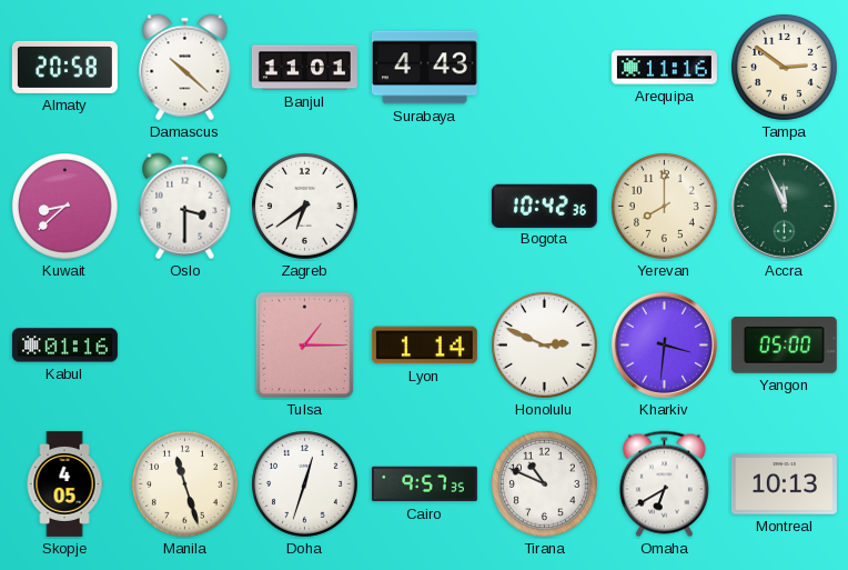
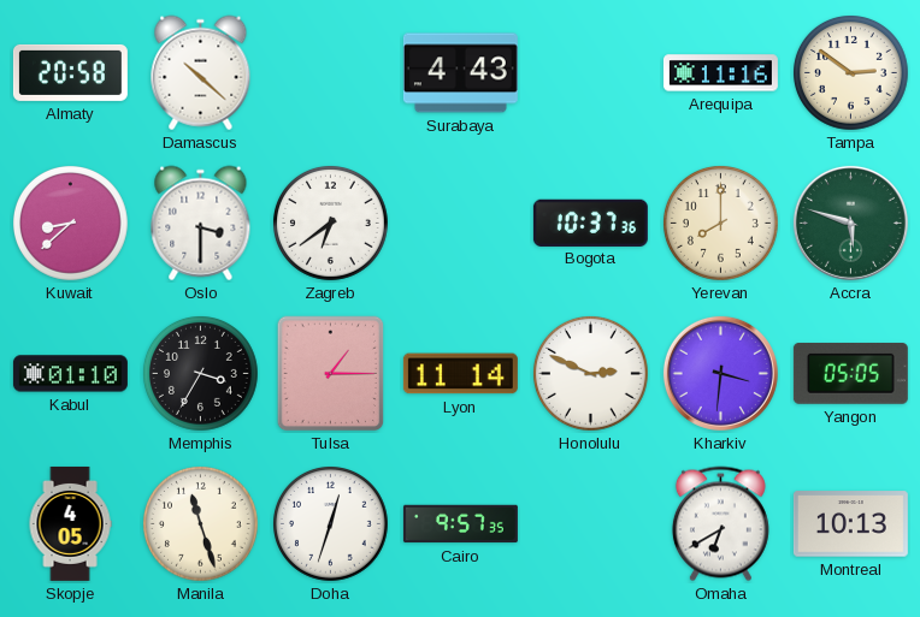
Banjul: 11:01 -> none
Bogota: 10:42 -> 10:37
Accra: 11:56 -> 5:48
Kabul: 01:16 -> 01:10
Memphis: none -> 3:35
Lyon: 1:14 -> 11:14
Yangon: 05:00 -> 05:05
Tirana: 10:49 -> none
